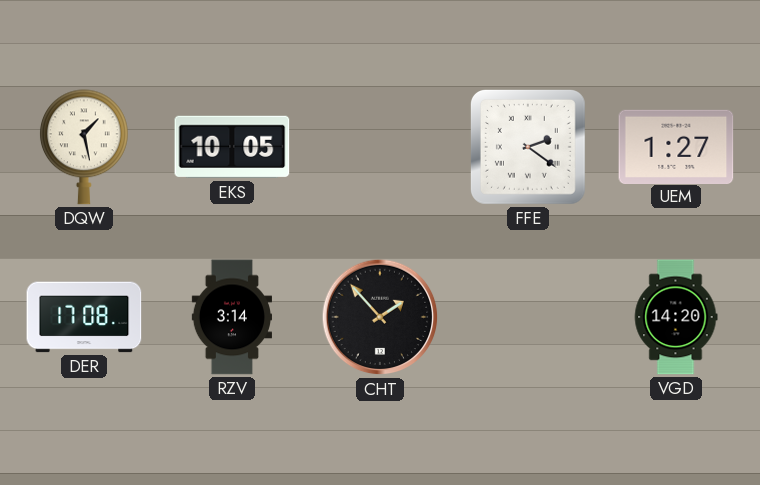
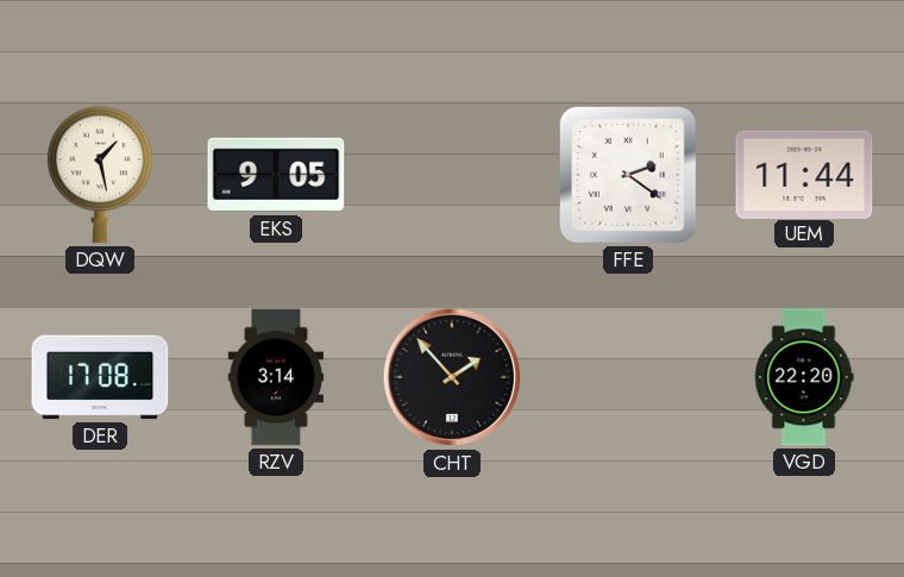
EKS: 10:05 -> 9:05
UEM: 1:27 -> 11:44
VGD: 14:20 -> 22:20
